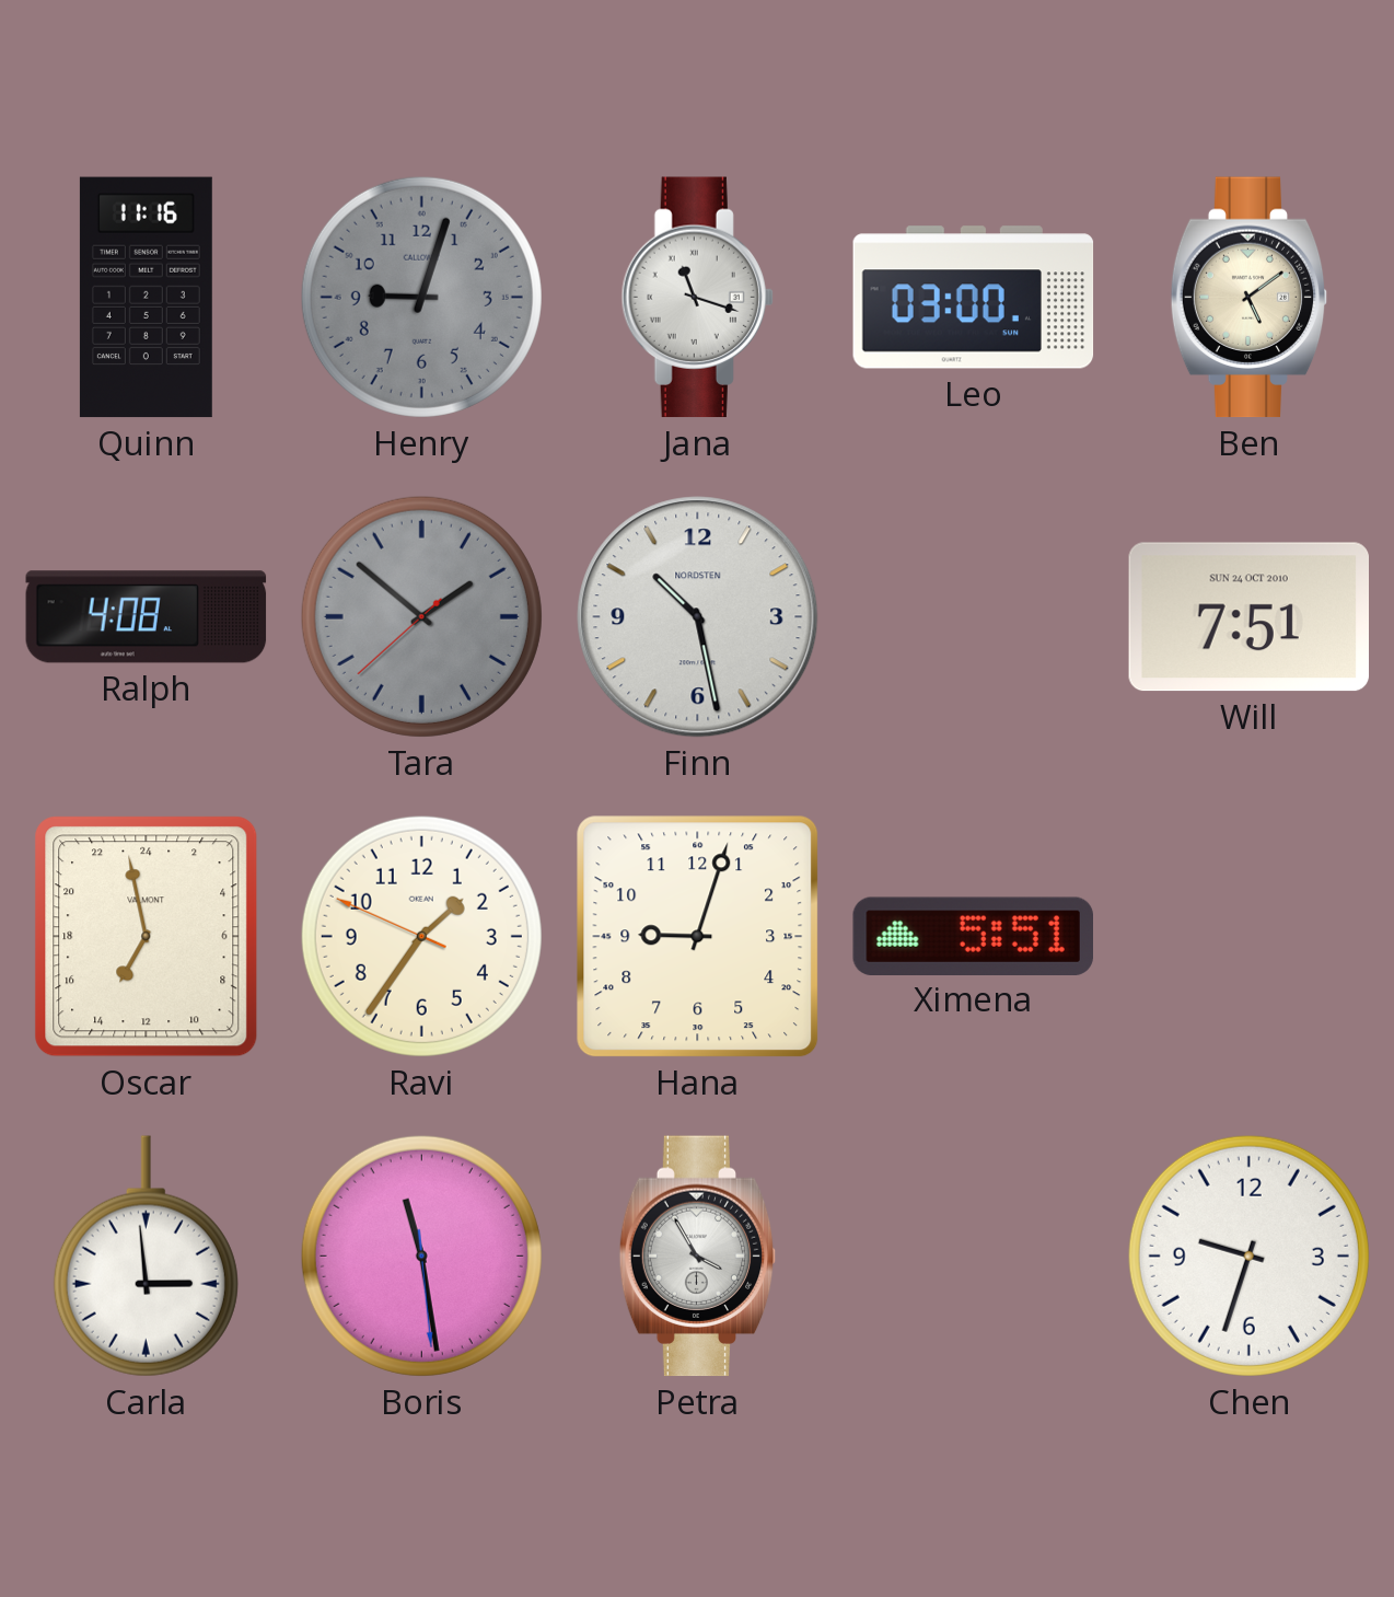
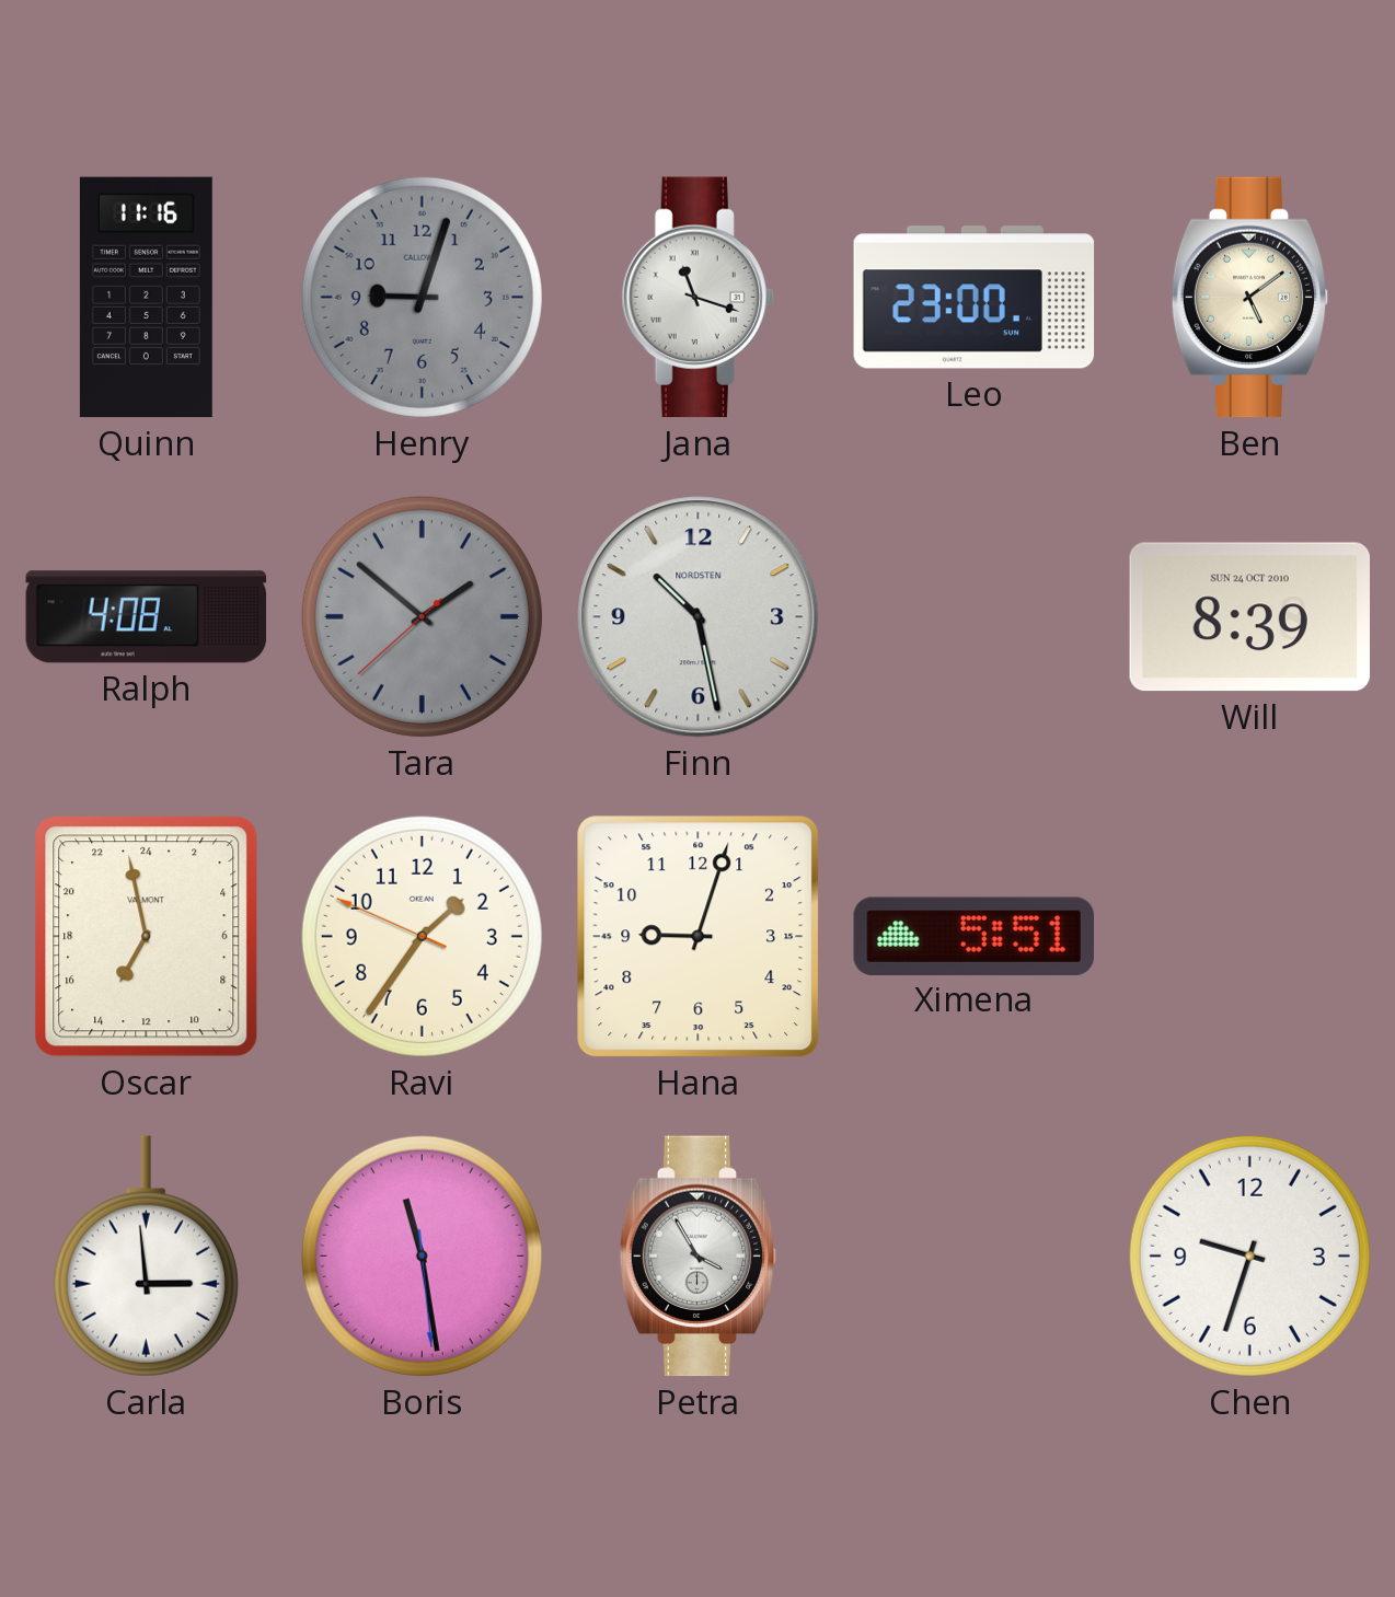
Leo: 03:00 -> 23:00
Will: 7:51 -> 8:39
